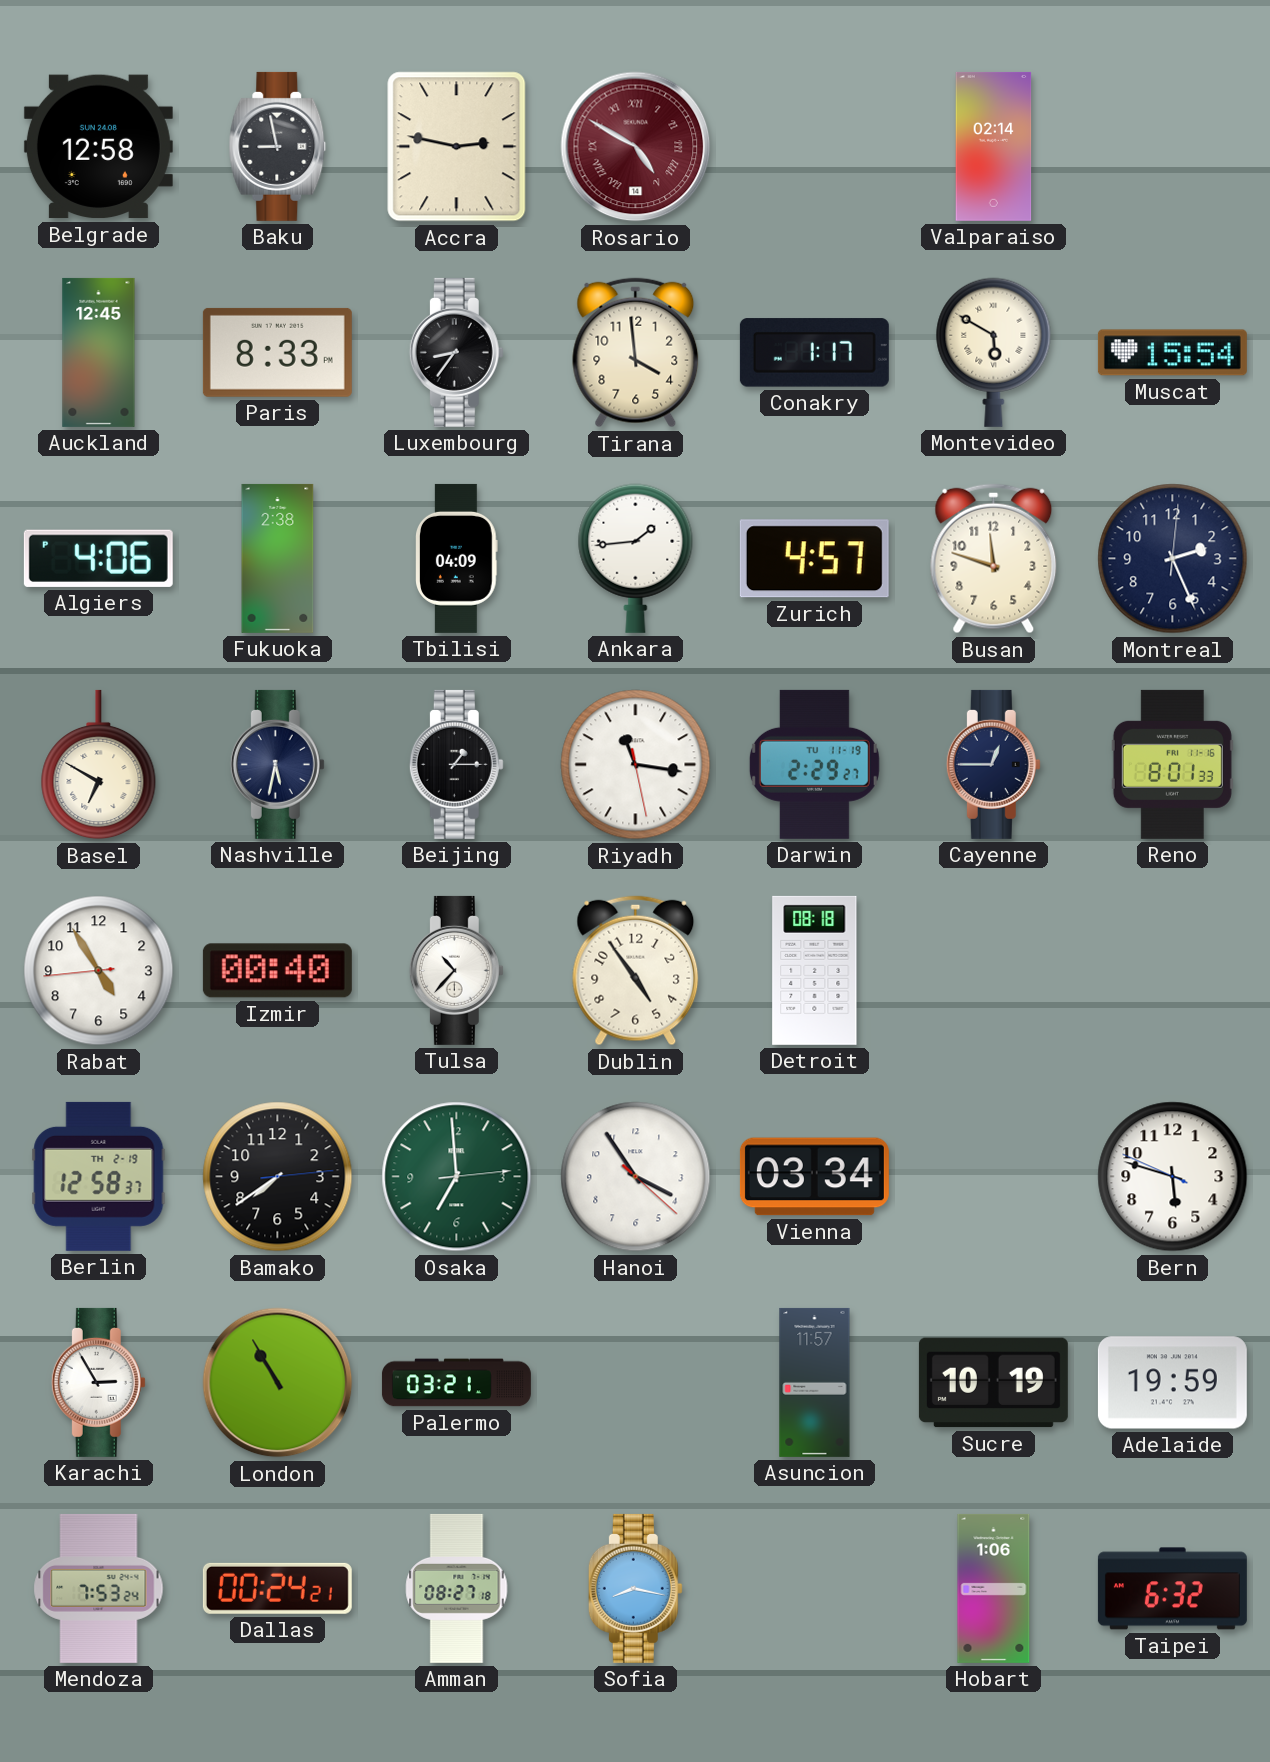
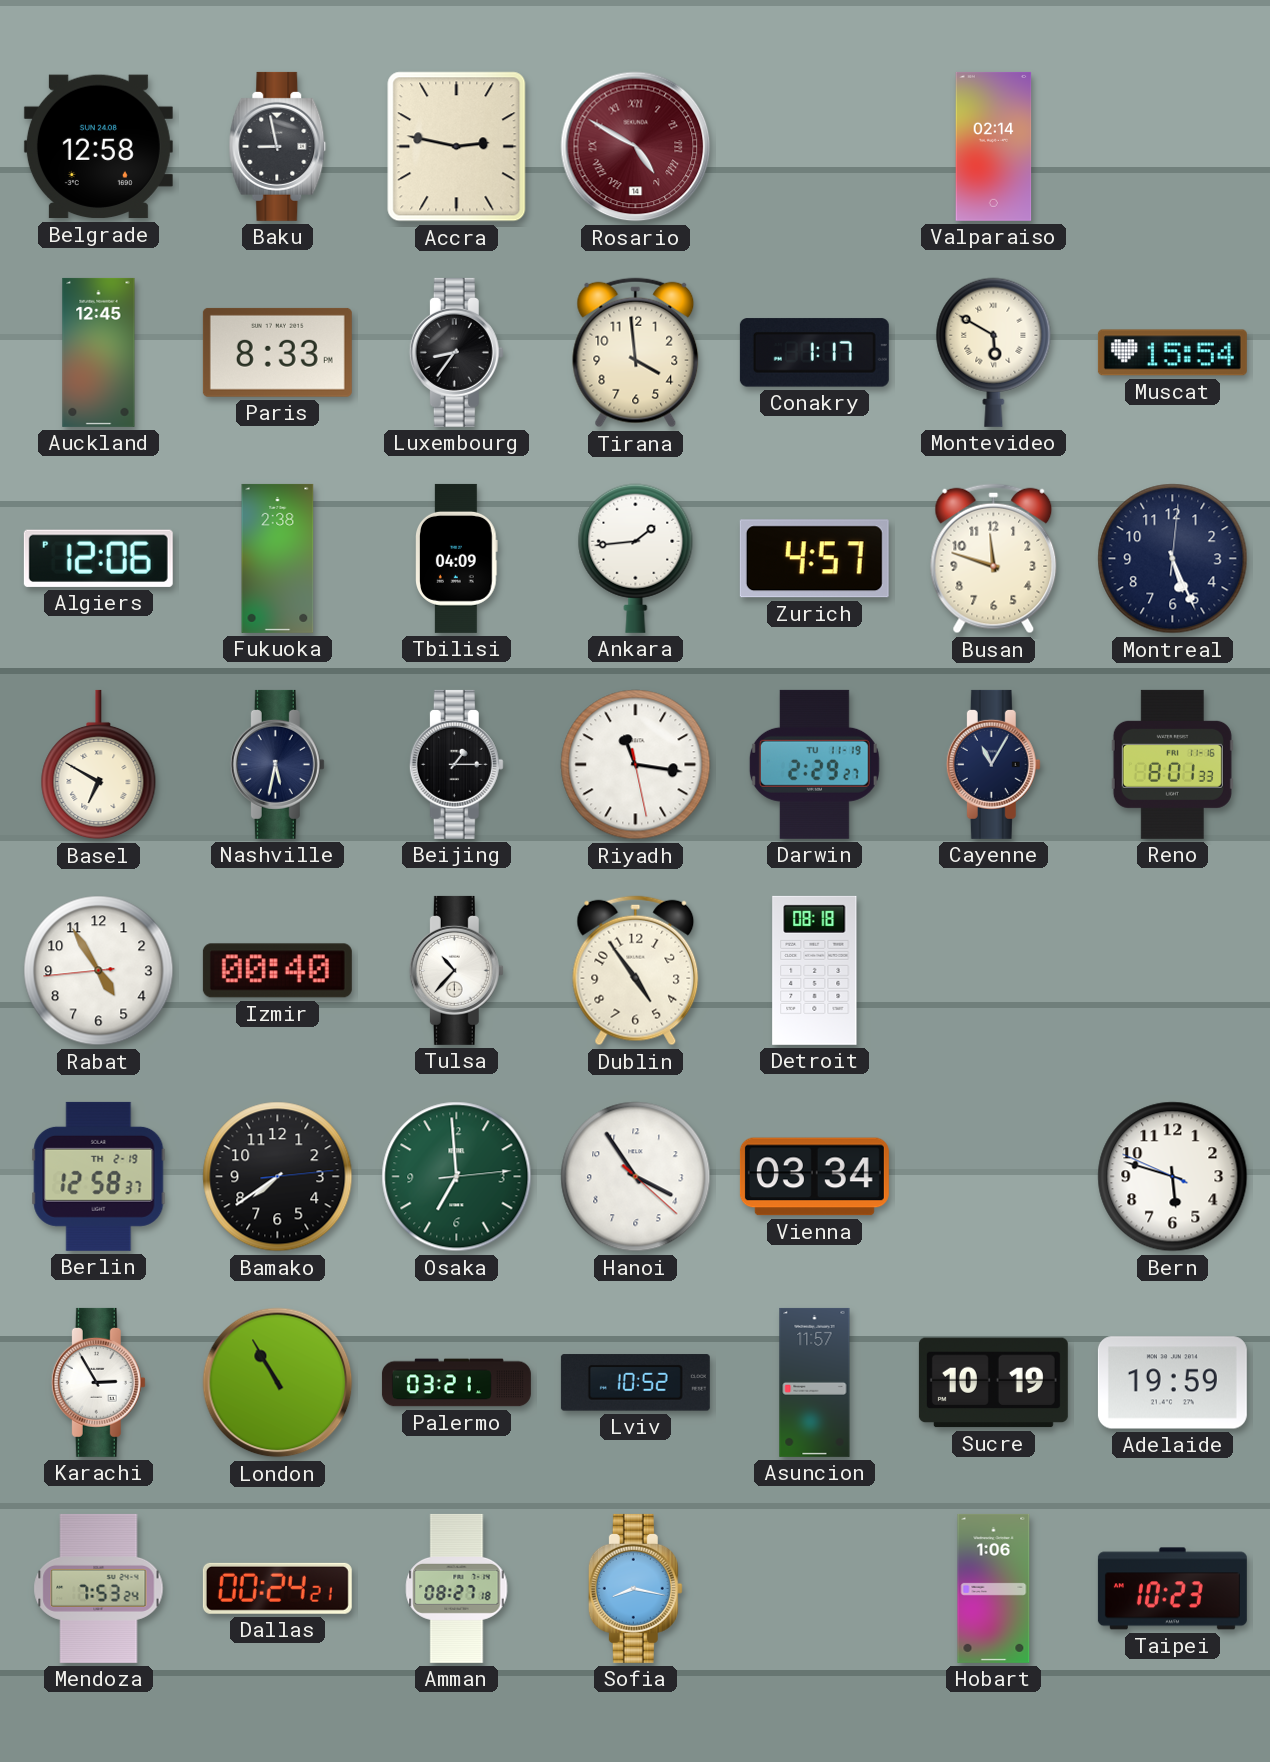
Algiers: 4:06 -> 12:06
Montreal: 2:26 -> 5:26
Cayenne: 12:45 -> 11:05
Lviv: none -> 10:52
Taipei: 6:32 -> 10:23
